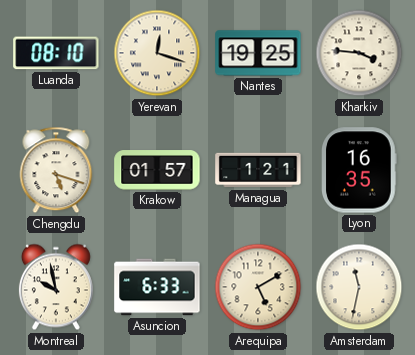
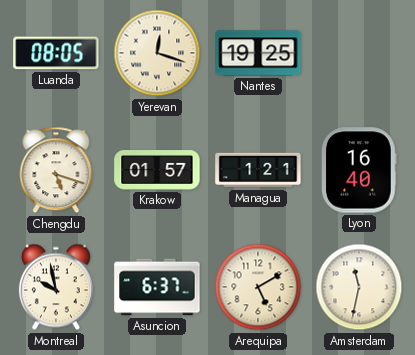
Luanda: 08:10 -> 08:05
Kharkiv: 3:46 -> none
Lyon: 16:35 -> 16:40
Asuncion: 6:33 -> 6:37
